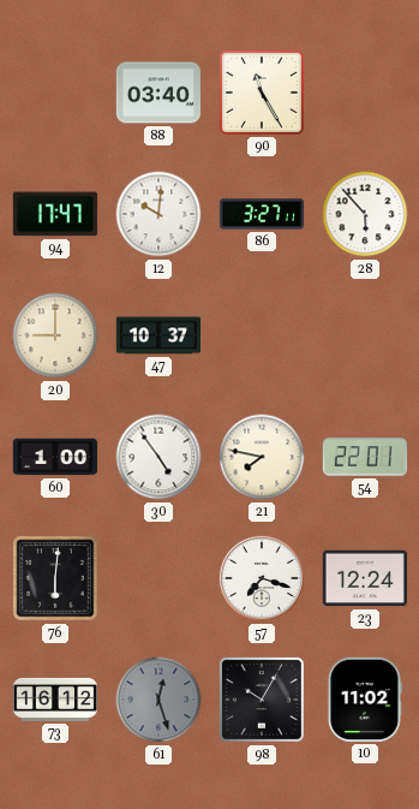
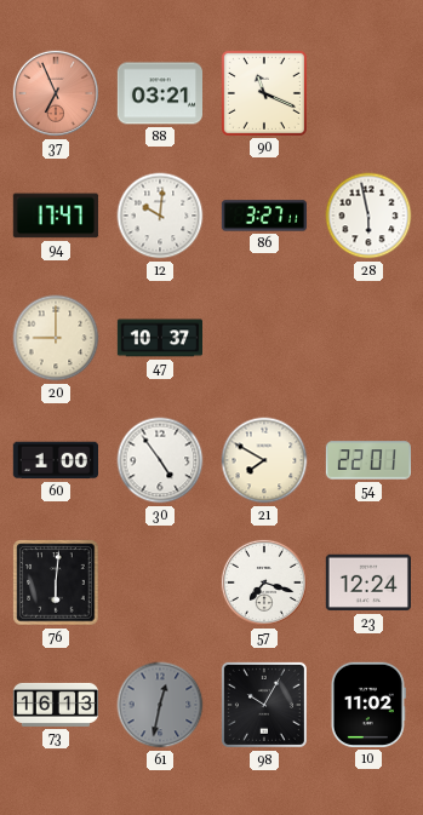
37: none -> 6:56
88: 03:40 -> 03:21
90: 11:25 -> 11:19
28: 5:53 -> 5:58
21: 7:47 -> 7:50
73: 16:12 -> 16:13
61: 12:27 -> 12:32
